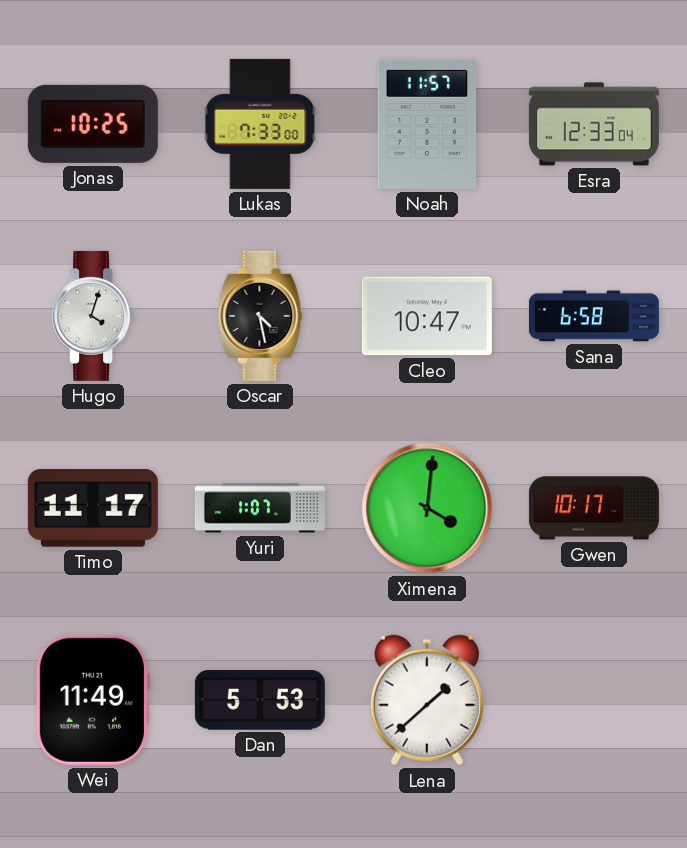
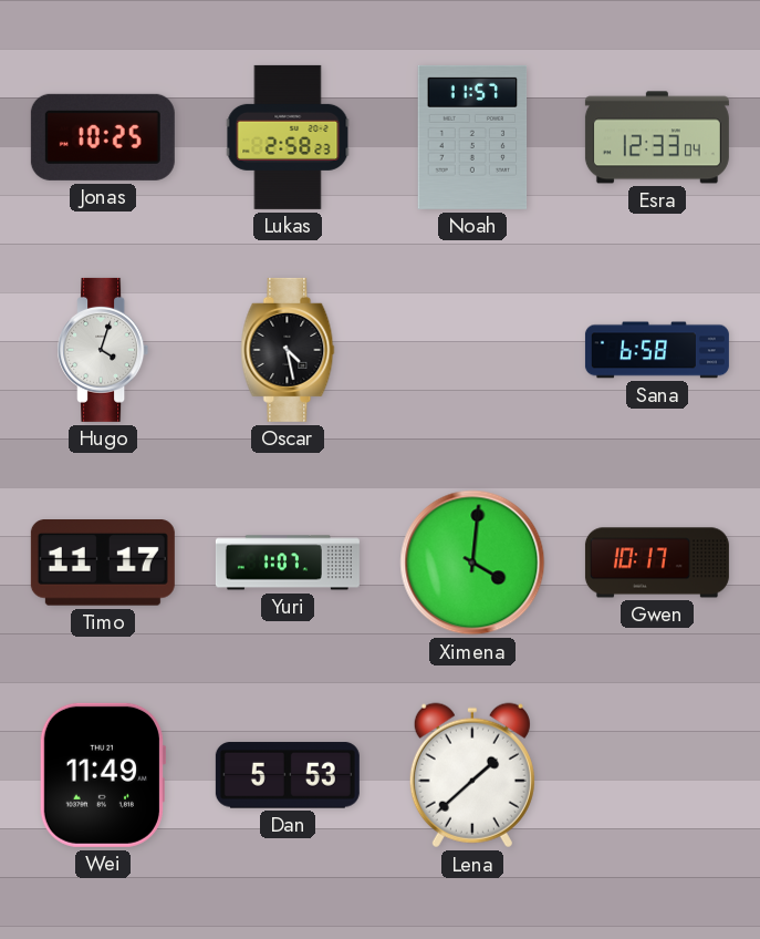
Lukas: 7:33 -> 2:58
Cleo: 10:47 -> none
